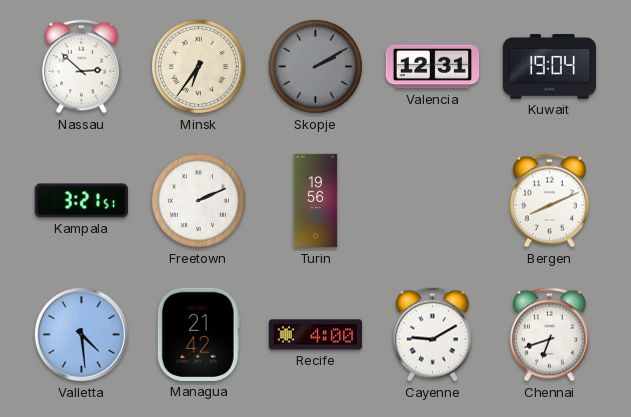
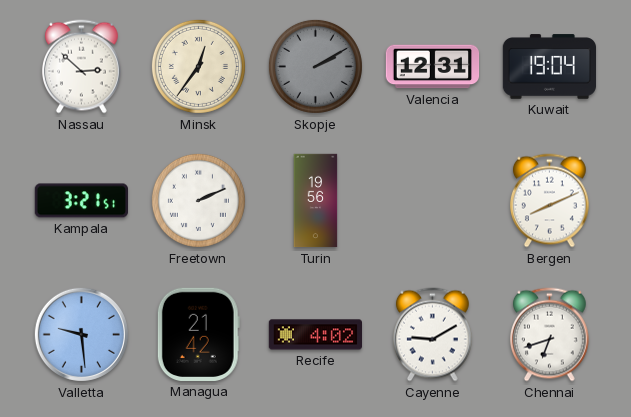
Minsk: 6:36 -> 12:36
Valletta: 4:29 -> 9:29
Recife: 4:00 -> 4:02
